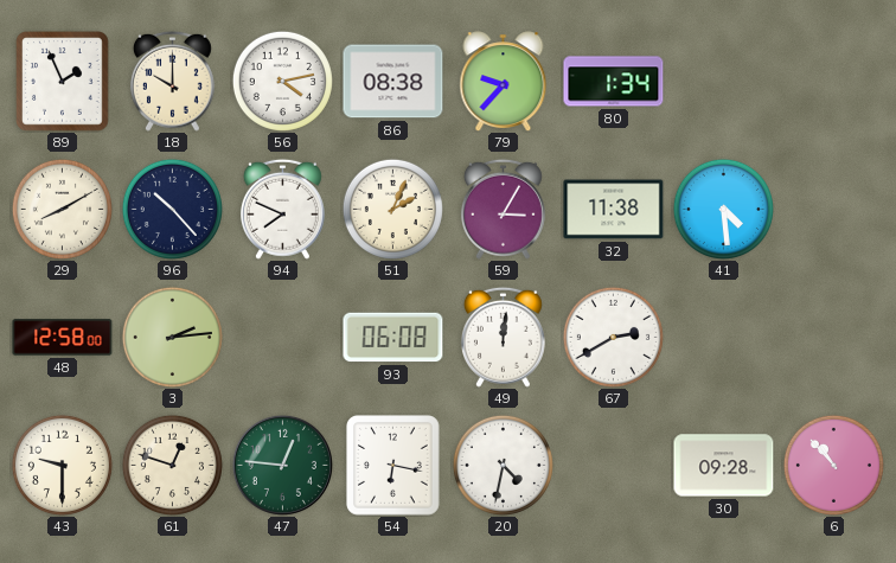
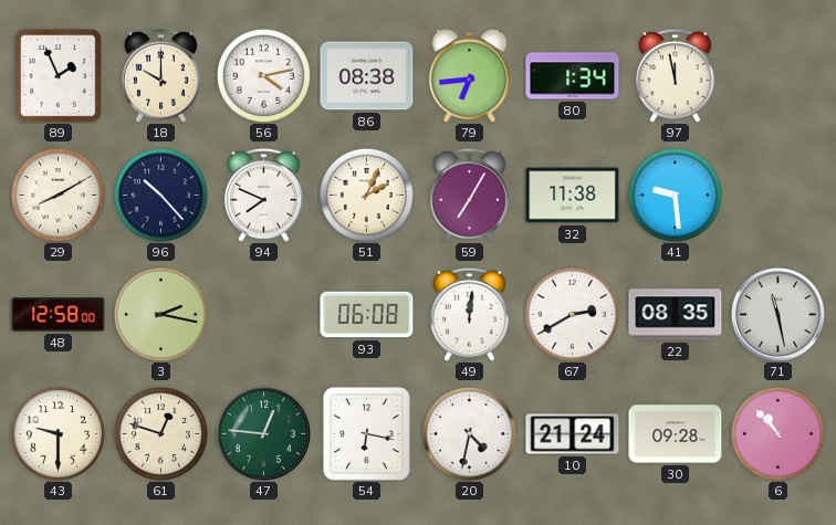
79: 9:37 -> 6:44
97: none -> 11:58
59: 3:05 -> 7:05
41: 4:29 -> 9:29
3: 2:14 -> 2:17
22: none -> 08:35
71: none -> 11:28
10: none -> 21:24
